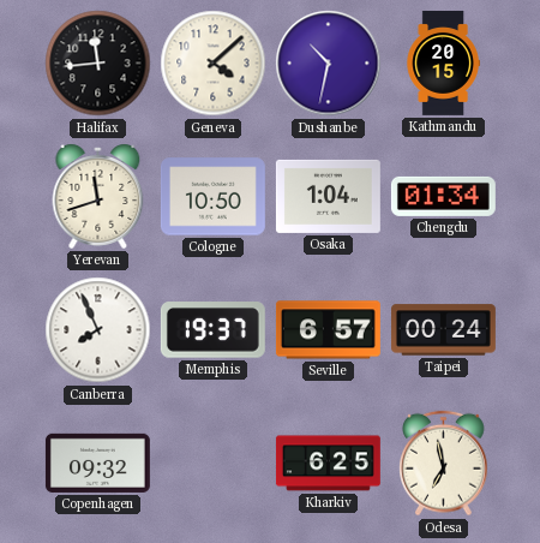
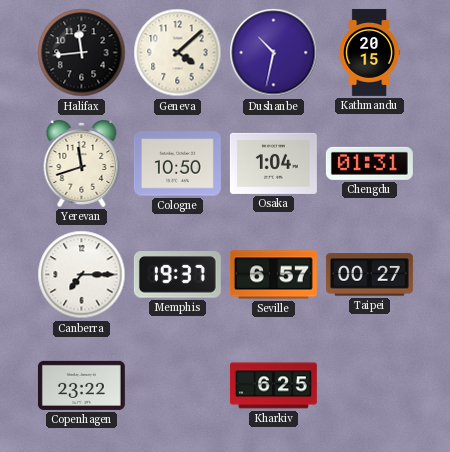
Chengdu: 01:34 -> 01:31
Canberra: 7:56 -> 7:15
Taipei: 00:24 -> 00:27
Copenhagen: 09:32 -> 23:22
Odesa: 6:58 -> none
